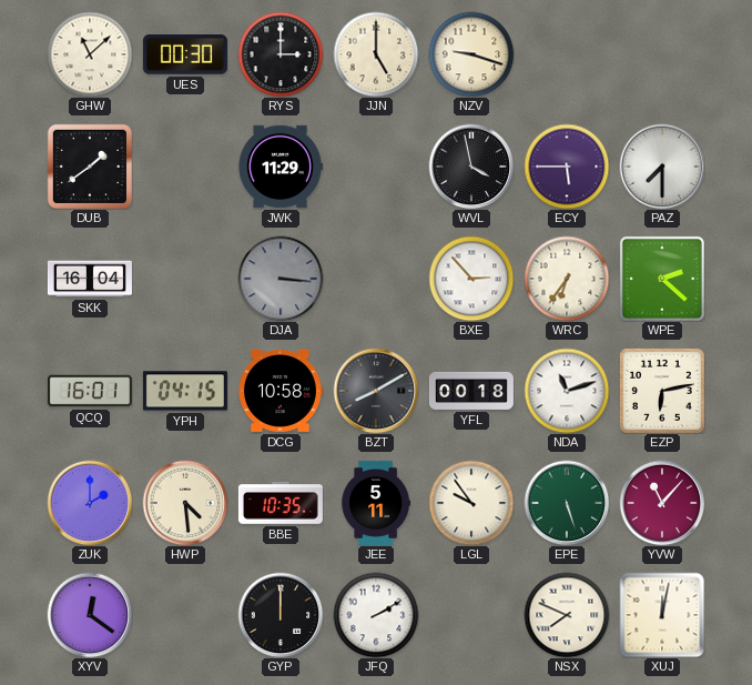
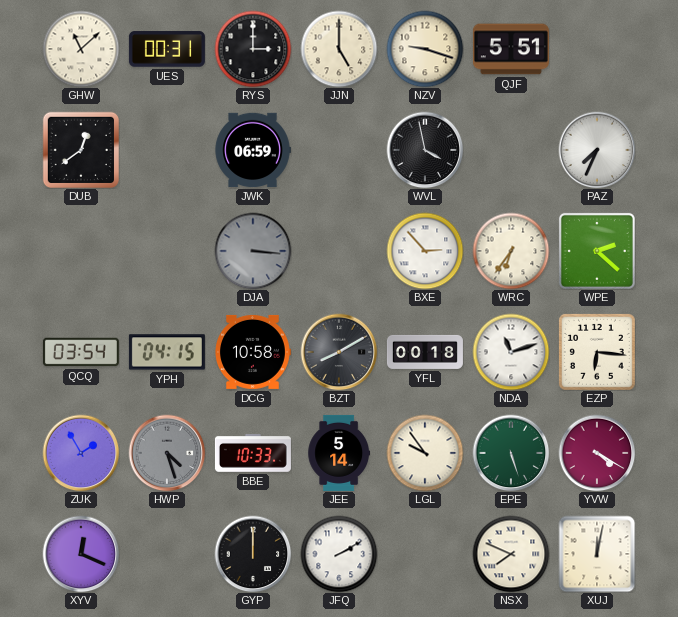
UES: 00:30 -> 00:31
QJF: none -> 5:51
DUB: 1:39 -> 12:39
JWK: 11:29 -> 06:59
ECY: 5:45 -> none
PAZ: 7:30 -> 7:34
SKK: 16:04 -> none
QCQ: 16:01 -> 03:54
EZP: 6:13 -> 6:16
ZUK: 2:00 -> 1:55
HWP: 4:29 -> 4:27
HWP dial: cream -> grey
BBE: 10:35 -> 10:33
JEE: 5:11 -> 5:14
YVW: 11:07 -> 4:20
XYV: 12:21 -> 12:19
